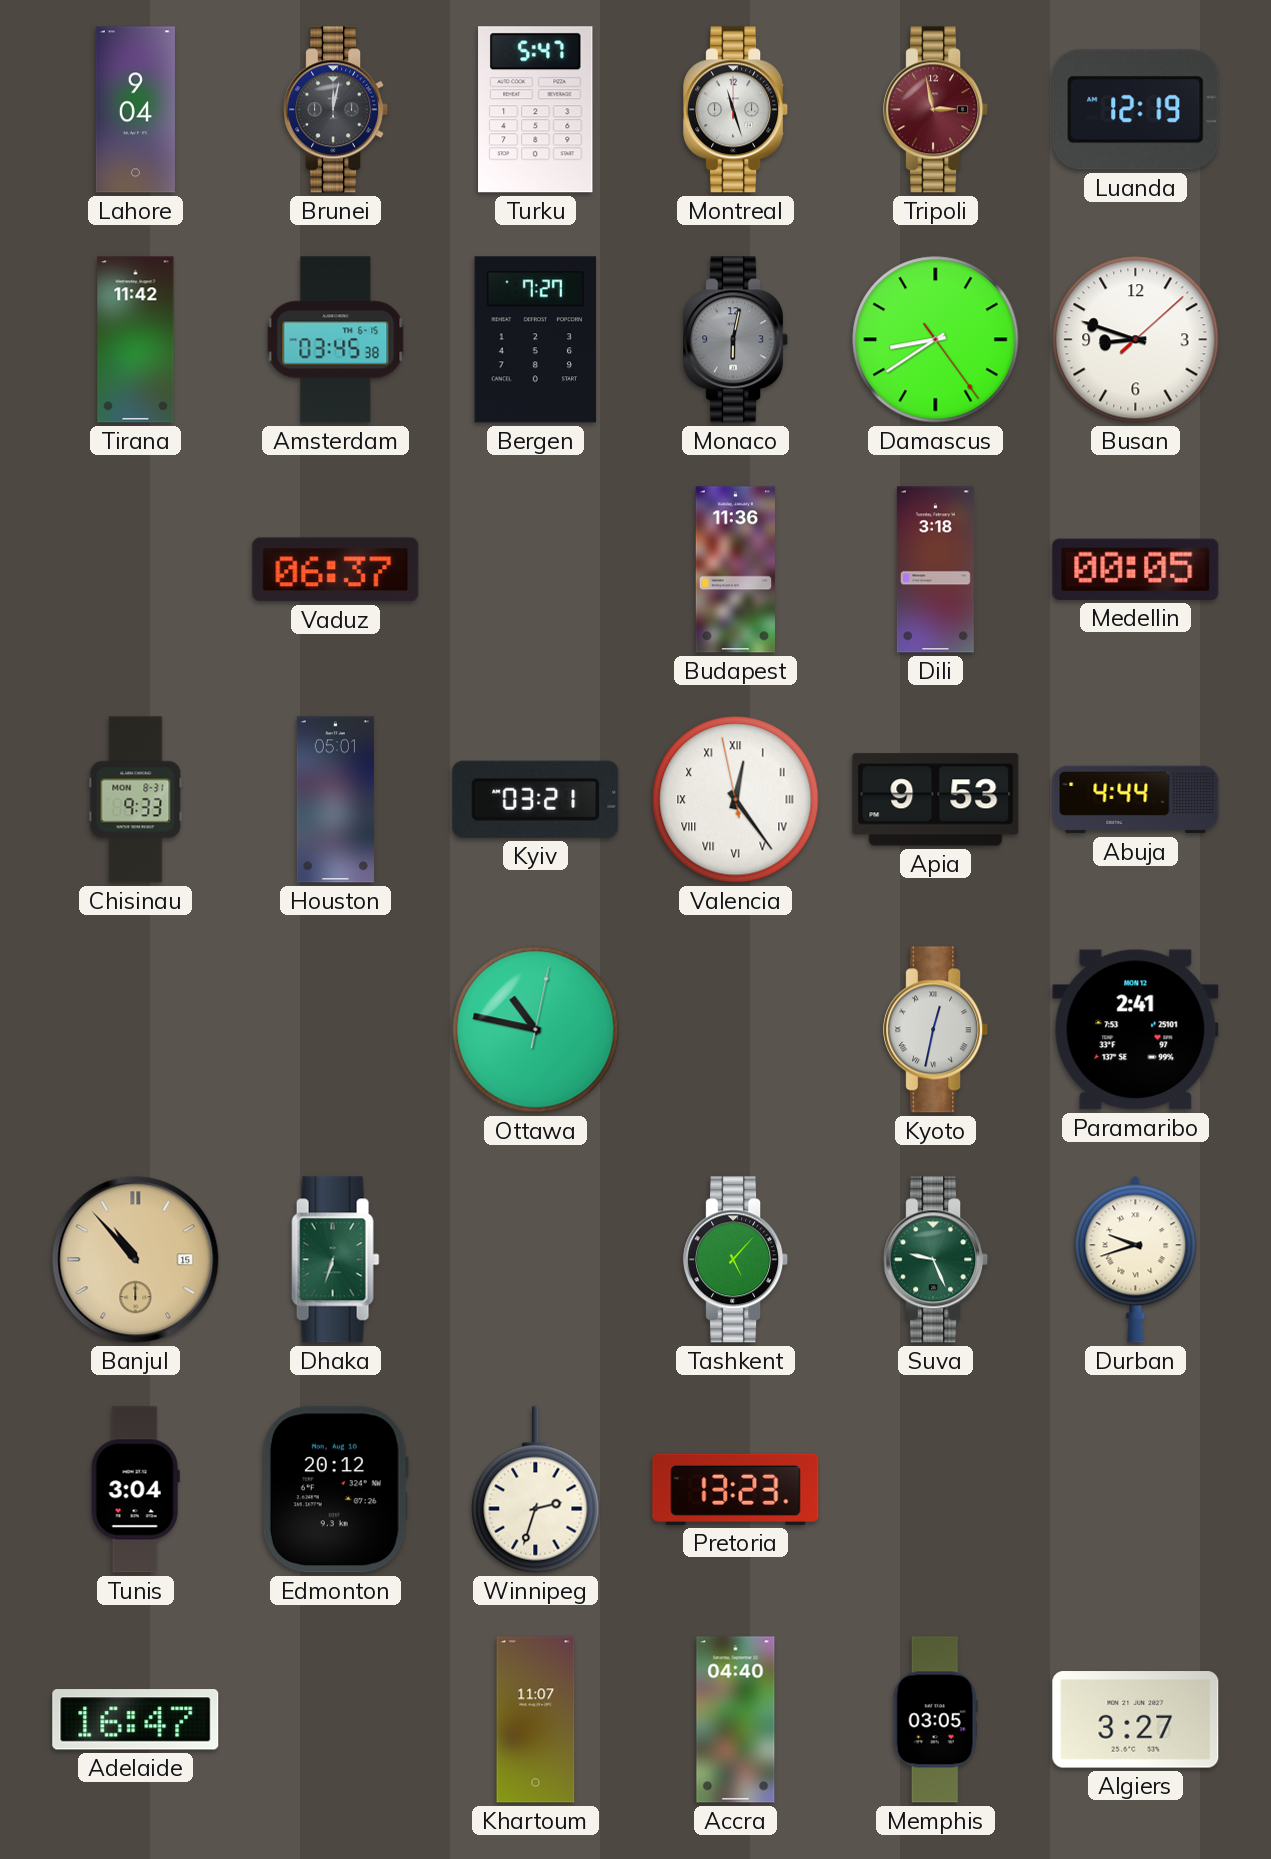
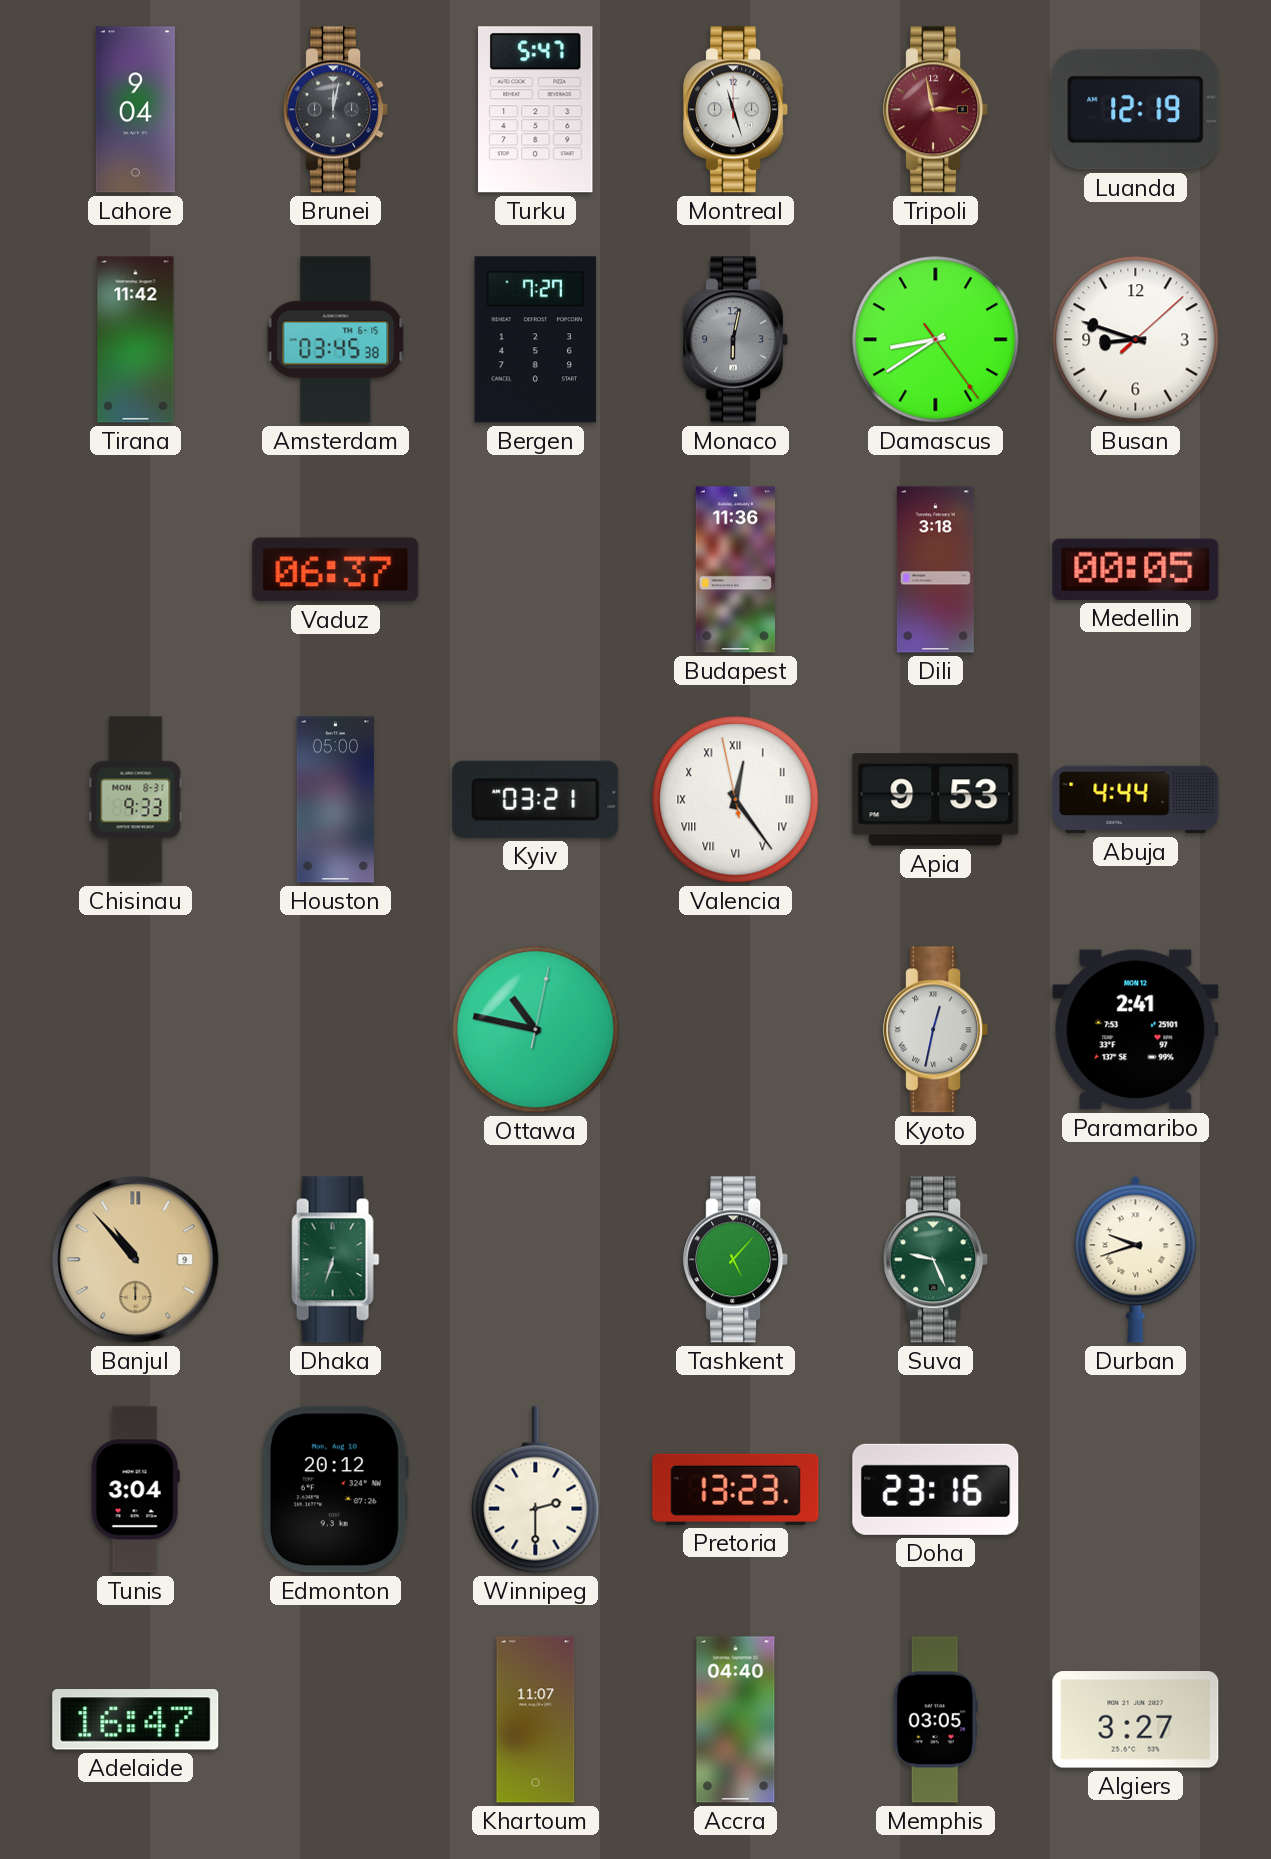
Houston: 05:01 -> 05:00
Banjul date: 15 -> 9
Winnipeg: 2:33 -> 2:30
Doha: none -> 23:16
